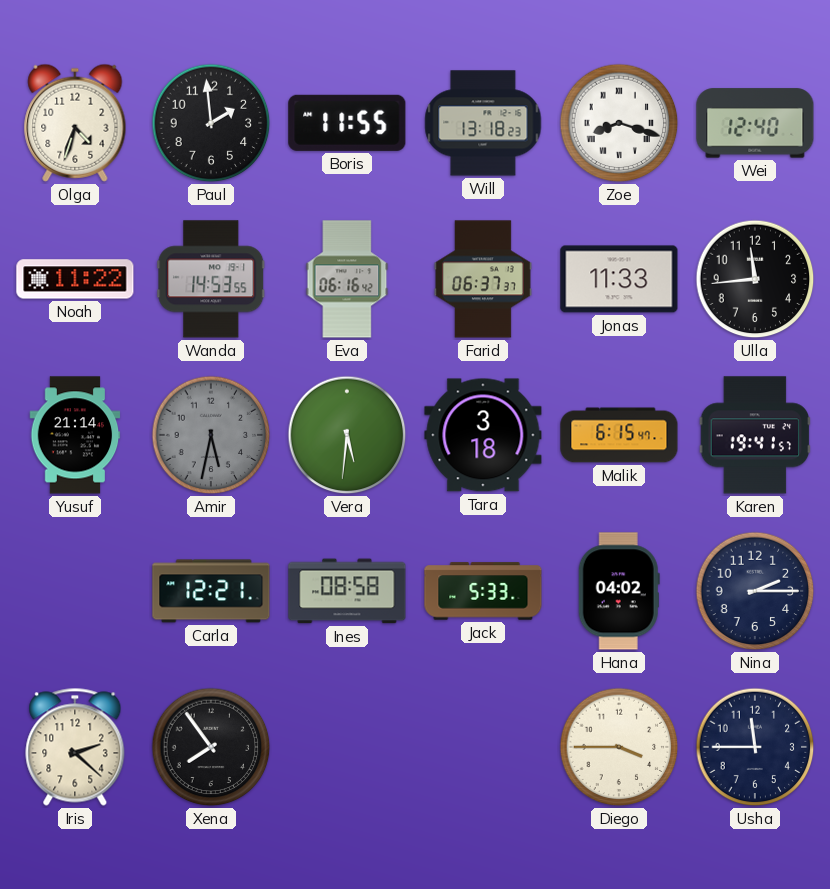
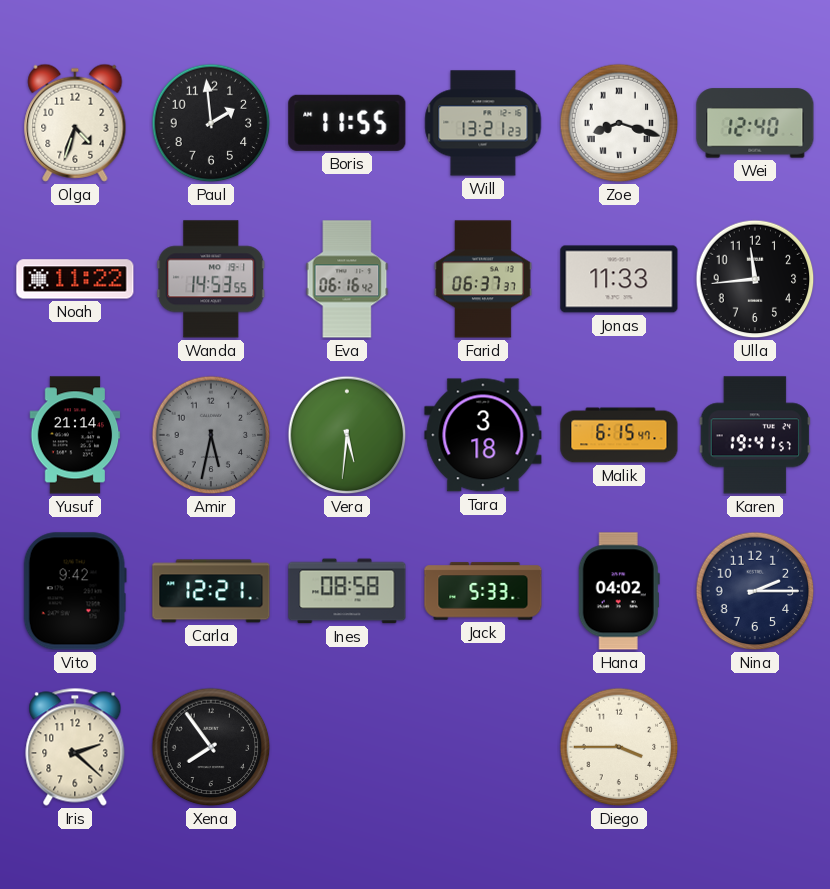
Will: 13:18 -> 13:21
Vito: none -> 9:42
Usha: 11:45 -> none
